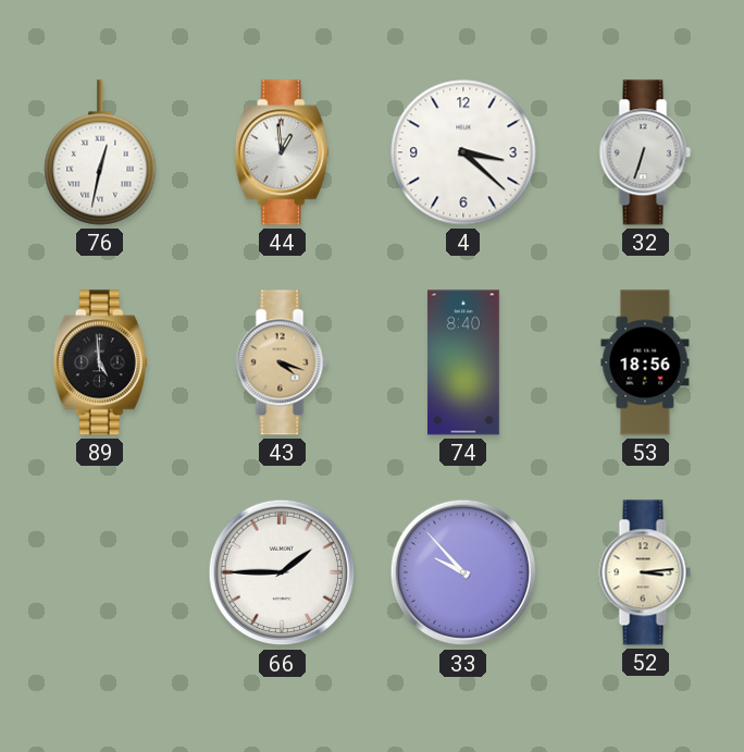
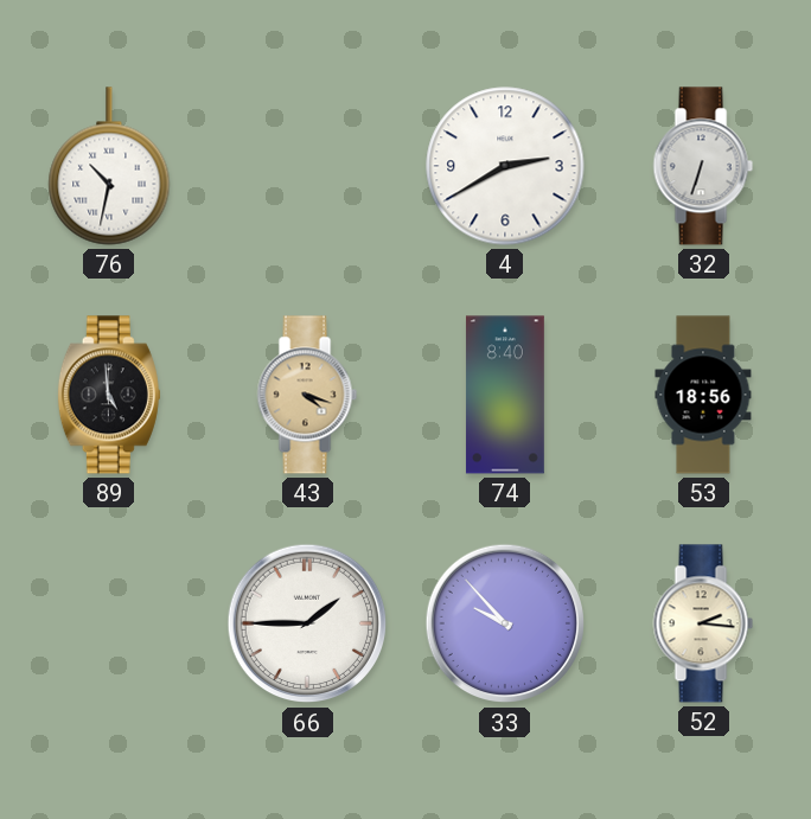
76: 12:32 -> 10:32
44: 12:59 -> none
4: 3:22 -> 2:40
52: 3:14 -> 2:16
